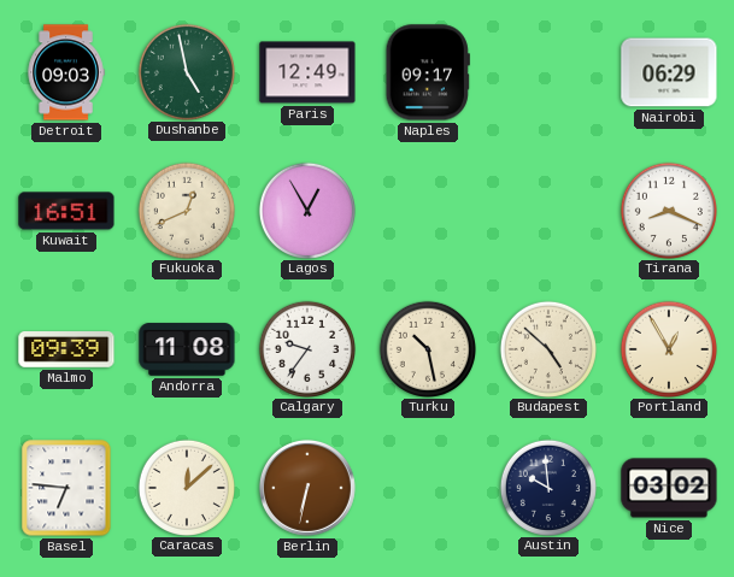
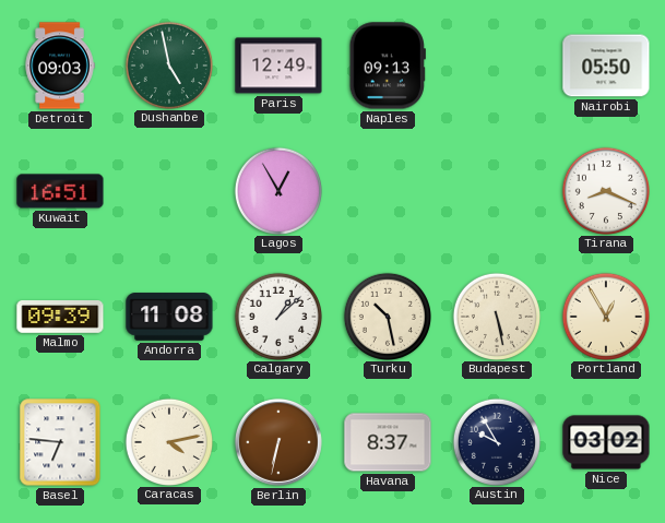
Naples: 09:17 -> 09:13
Nairobi: 06:29 -> 05:50
Fukuoka: 12:41 -> none
Calgary: 9:36 -> 1:08
Budapest: 4:52 -> 5:28
Caracas: 12:08 -> 4:13
Havana: none -> 8:37
Austin: 9:59 -> 9:55
